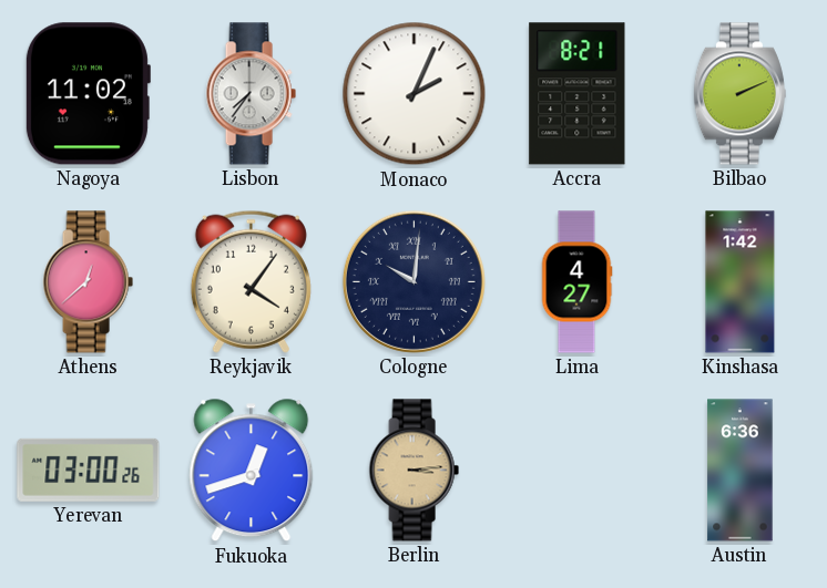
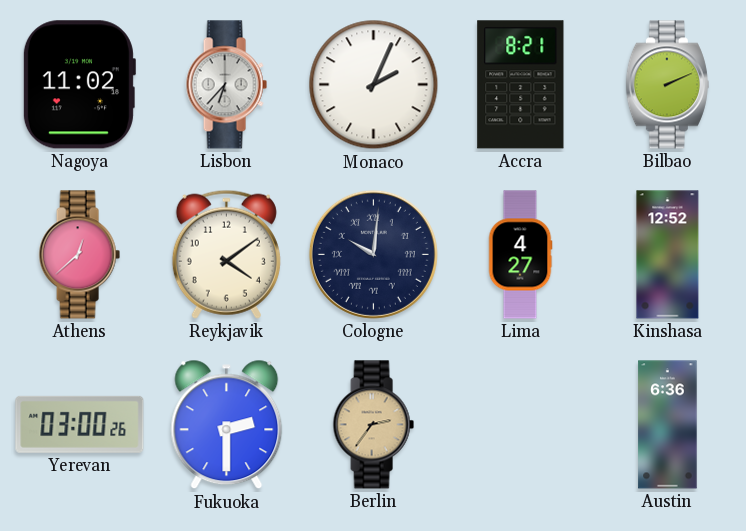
Lisbon: 7:36 -> 6:37
Reykjavik: 4:06 -> 4:09
Kinshasa: 1:42 -> 12:52
Fukuoka: 12:42 -> 2:30
Berlin: 3:14 -> 2:36
